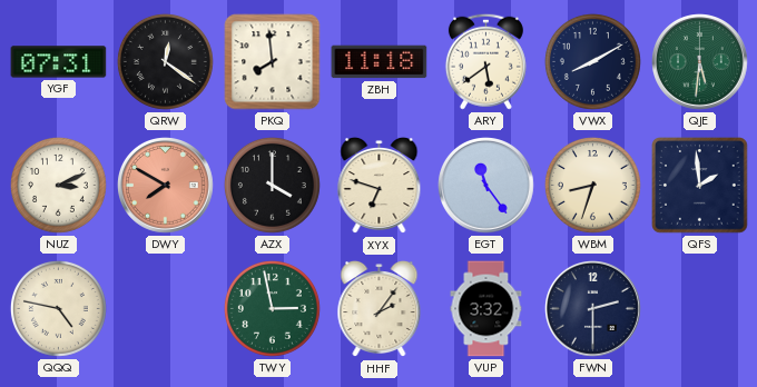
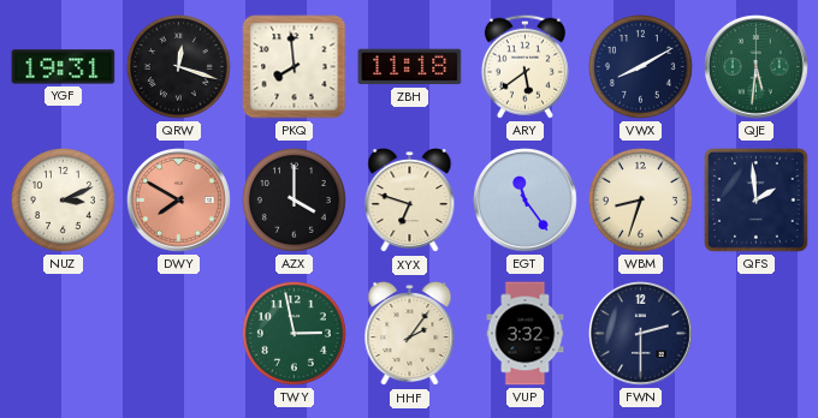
YGF: 07:31 -> 19:31
QRW: 12:21 -> 12:18
QQQ: 4:47 -> none
